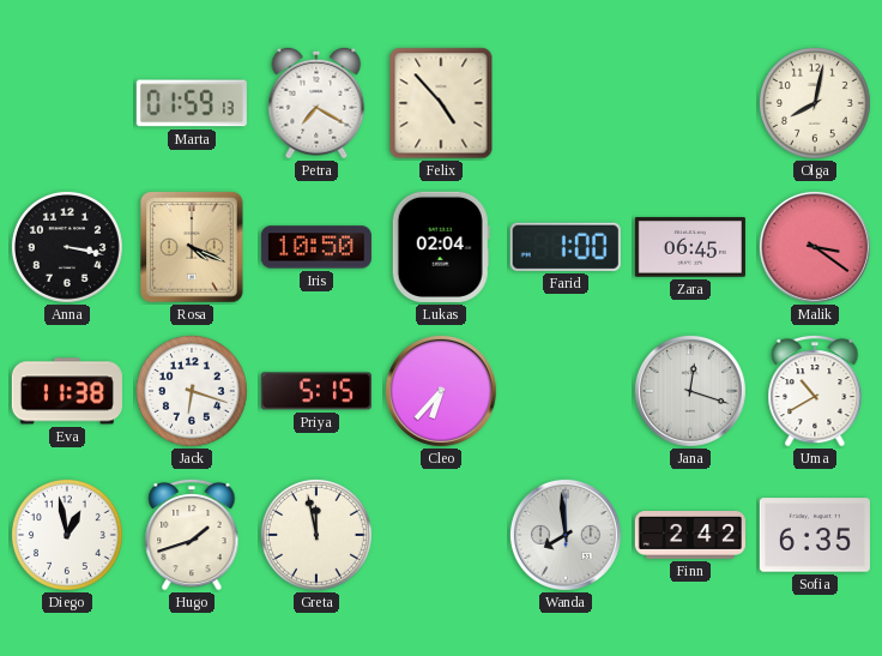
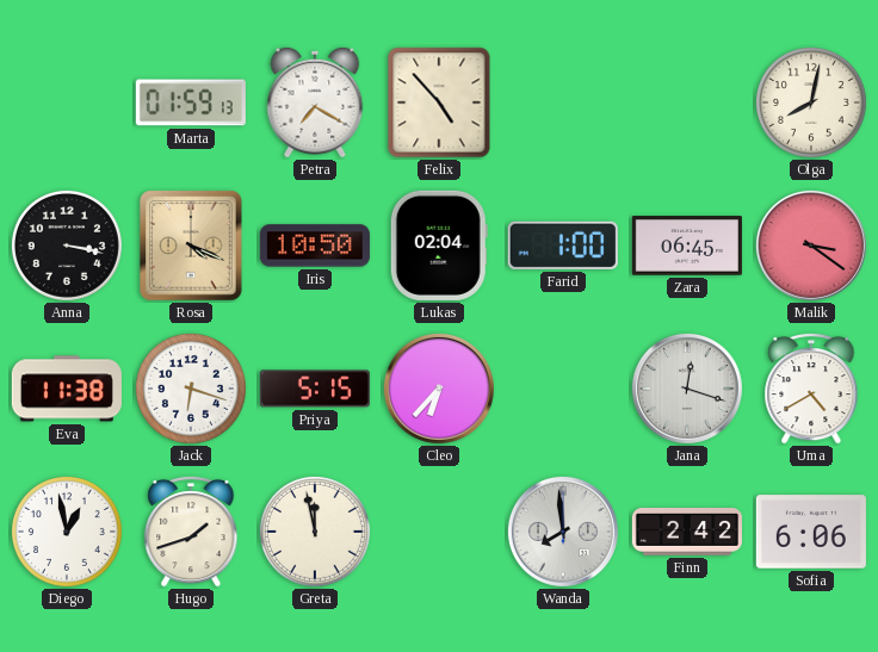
Uma: 10:40 -> 4:40
Sofia: 6:35 -> 6:06
